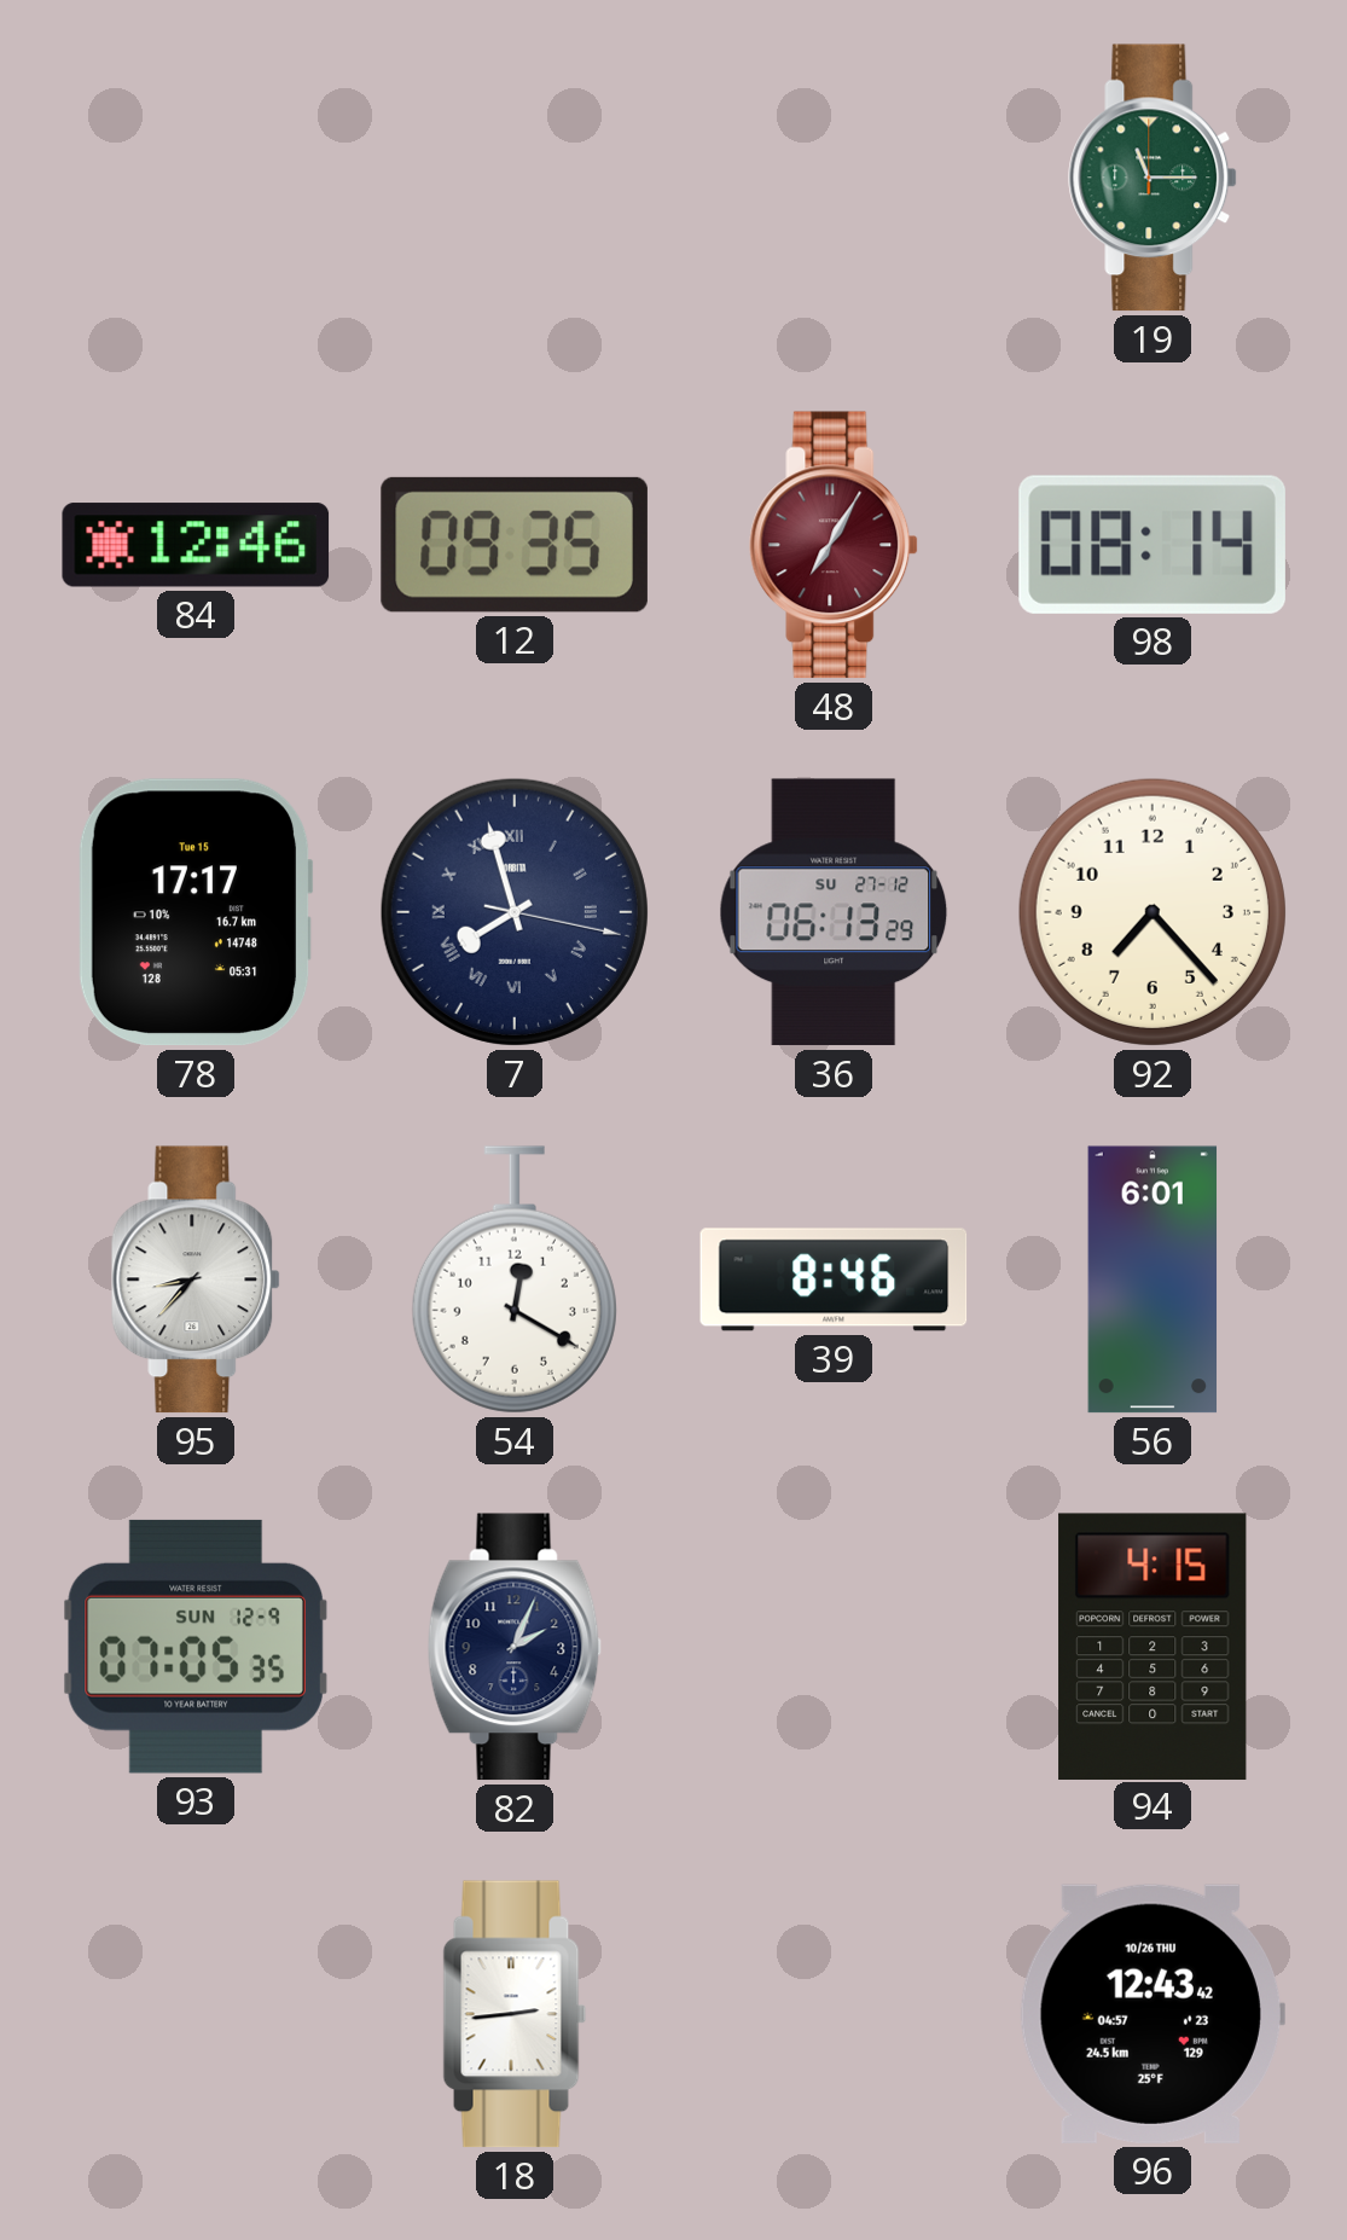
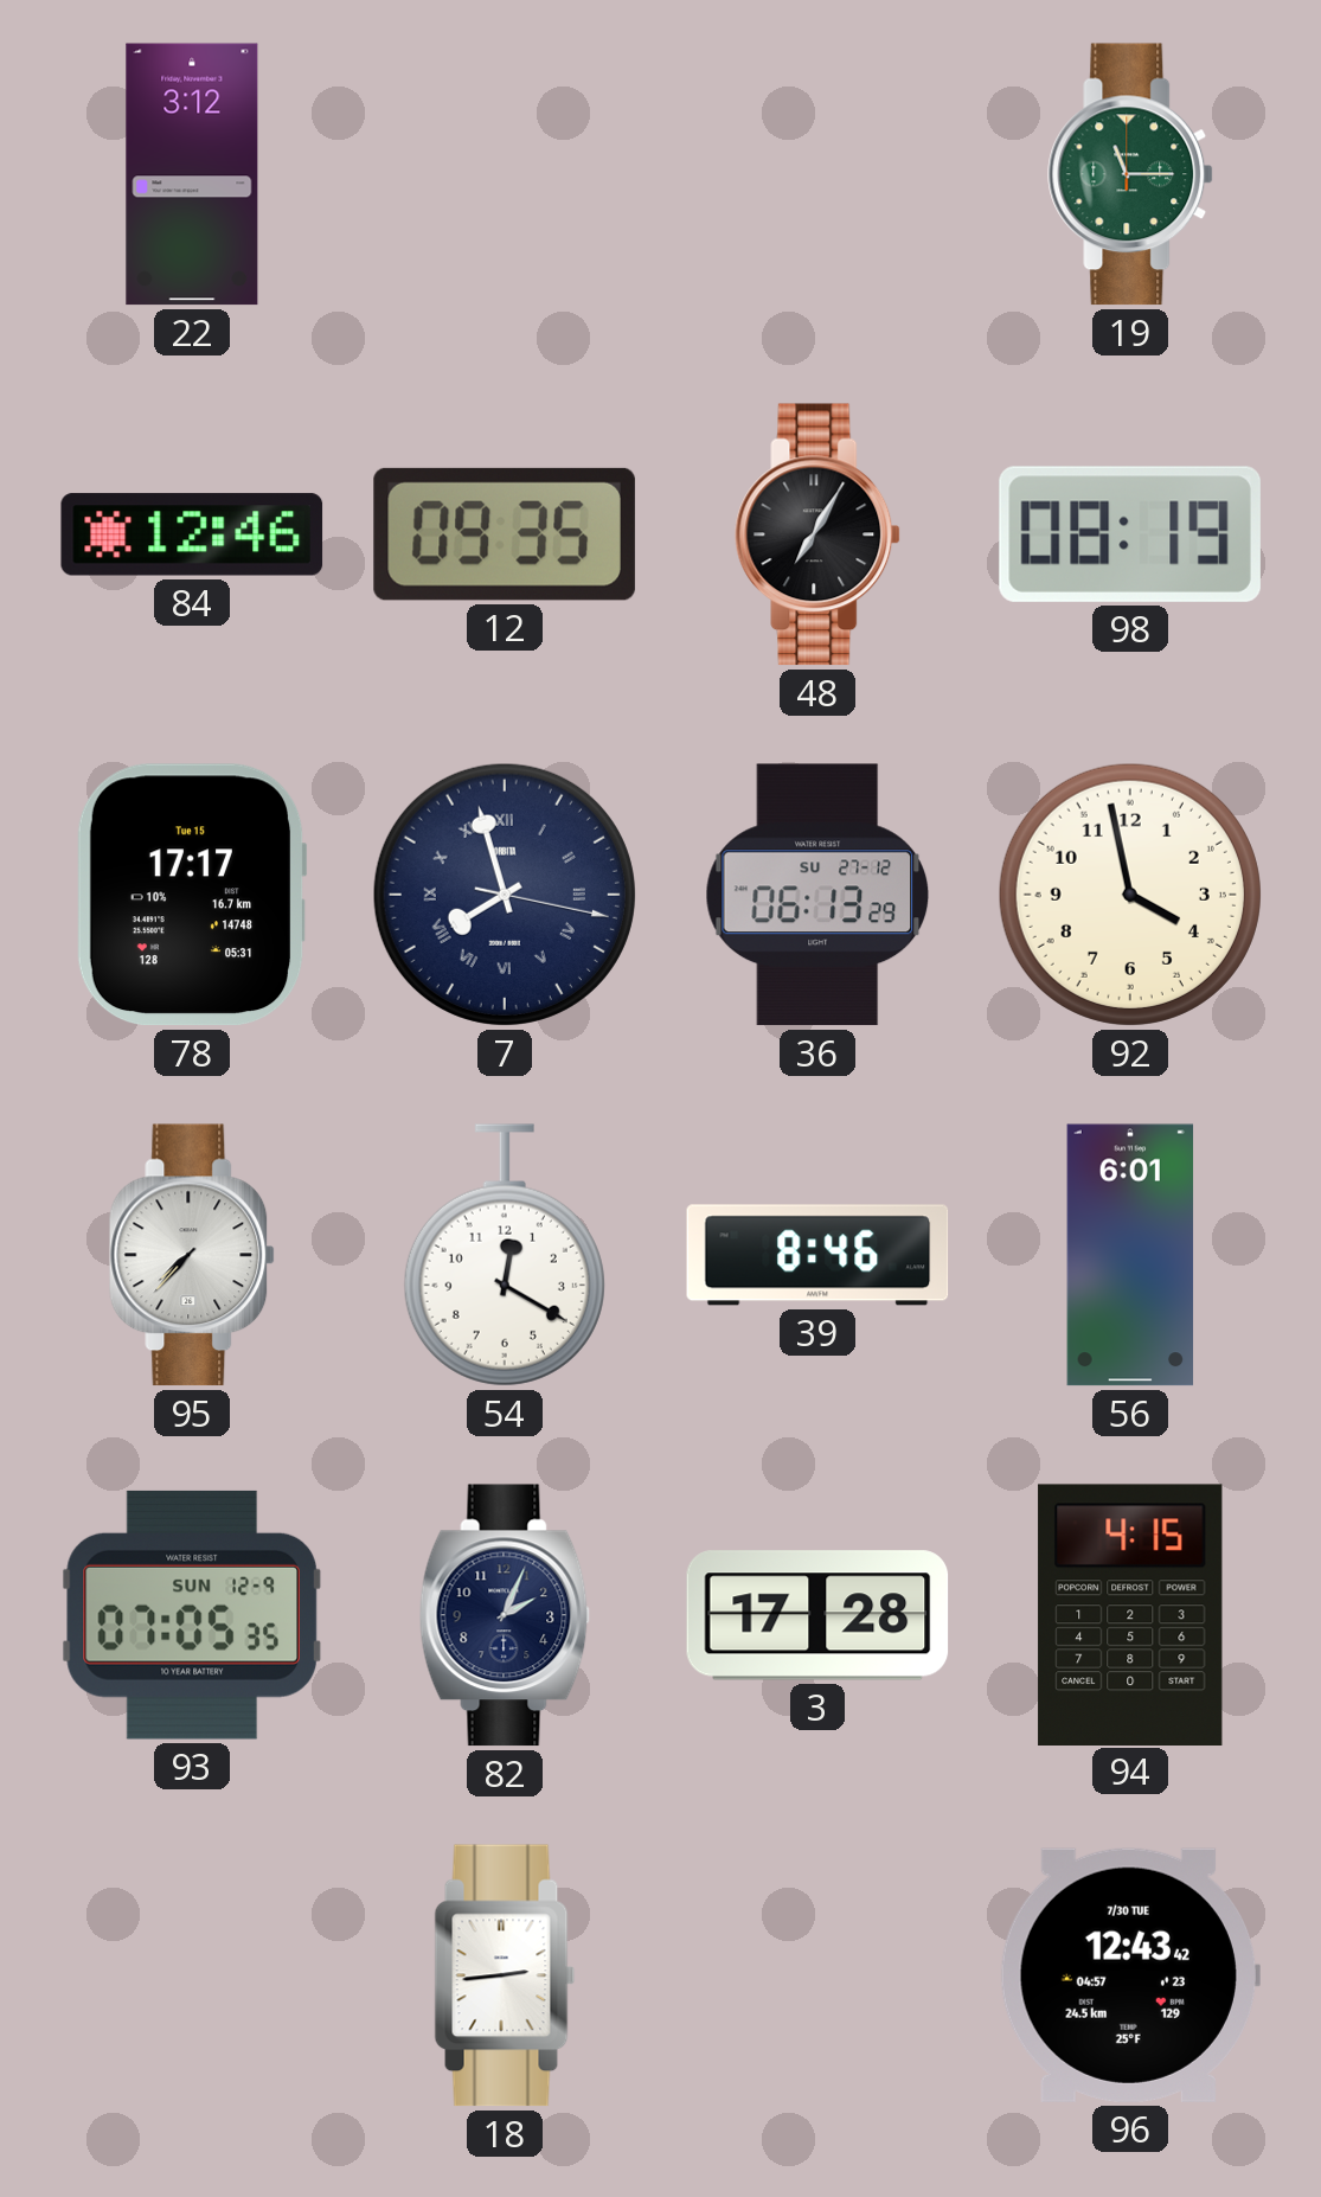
22: none -> 3:12
48 dial: burgundy -> black
98: 08:14 -> 08:19
92: 7:23 -> 3:58
95: 8:37 -> 7:37
3: none -> 17:28
96 date: 10/26 THU -> 7/30 TUE
